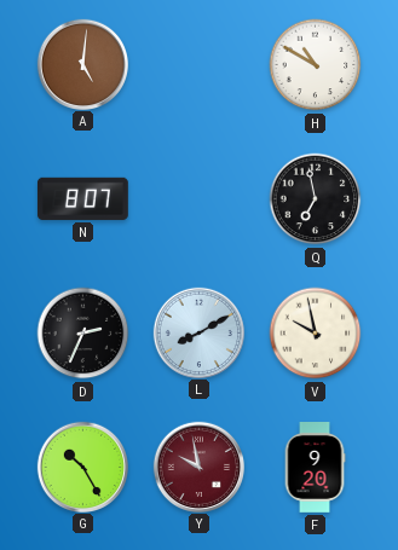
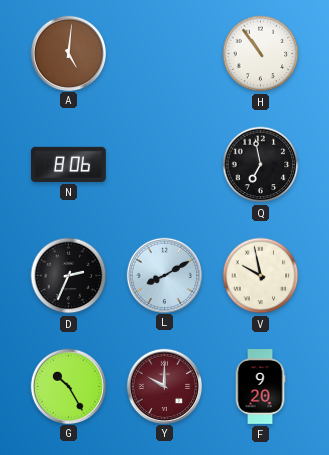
H: 10:50 -> 10:54
N: 8:07 -> 8:06
Y: 9:58 -> 10:00
